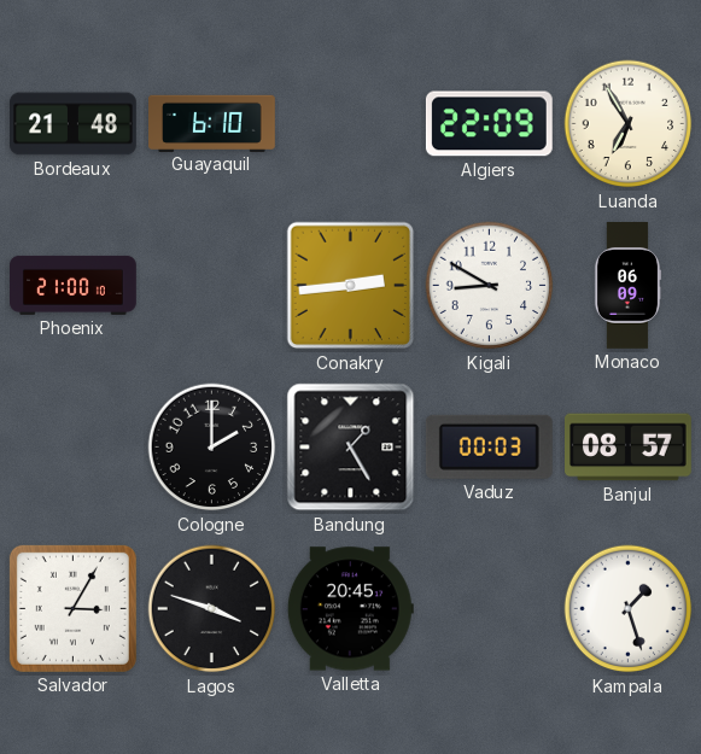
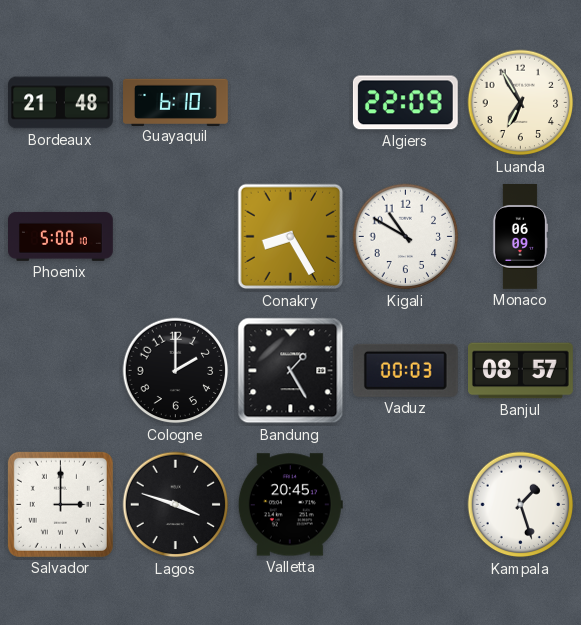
Phoenix: 21:00 -> 5:00
Conakry: 2:44 -> 8:25
Kigali: 8:50 -> 10:50
Salvador: 3:05 -> 3:00
